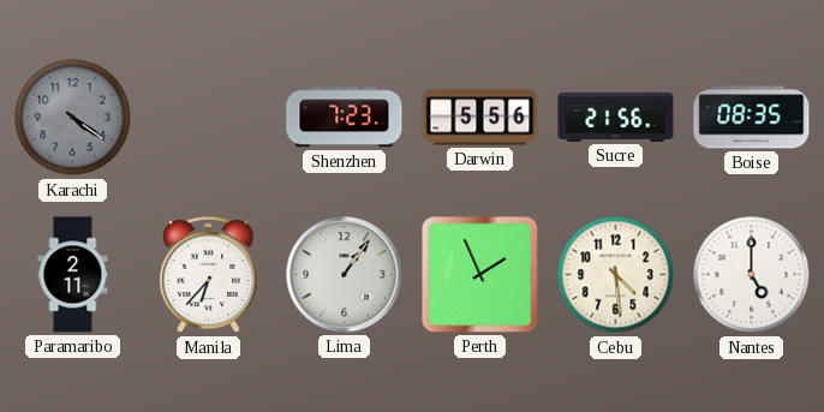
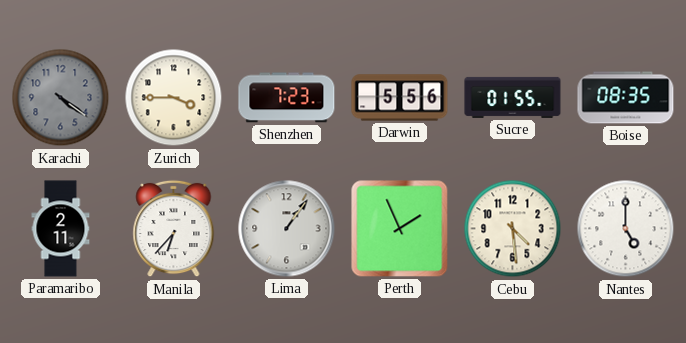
Zurich: none -> 3:45
Sucre: 21:56 -> 01:55
